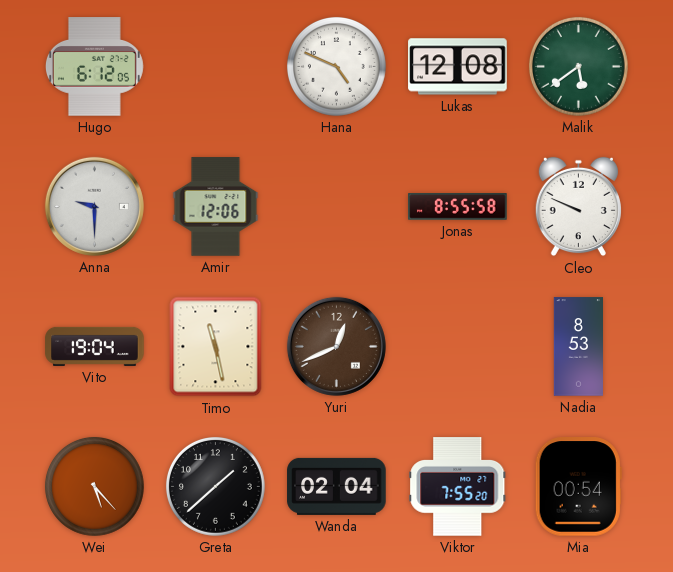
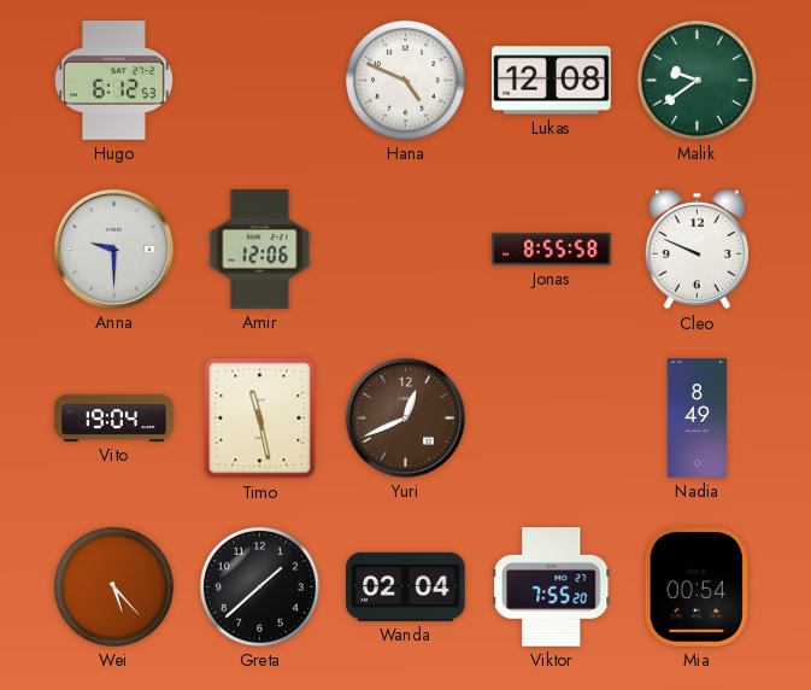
Hugo: 6:12:05 -> 6:12:53
Malik: 5:39 -> 9:39
Nadia: 8:53 -> 8:49
